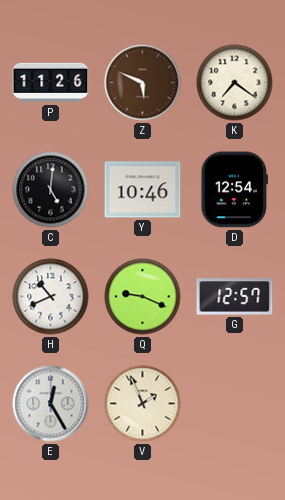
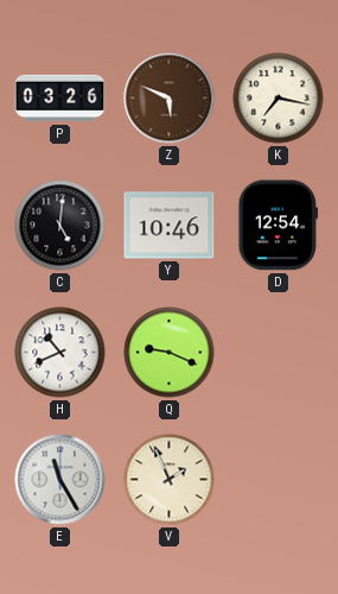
P: 11:26 -> 03:26
K: 7:21 -> 7:17
G: 12:57 -> none
E: 12:25 -> 11:25
